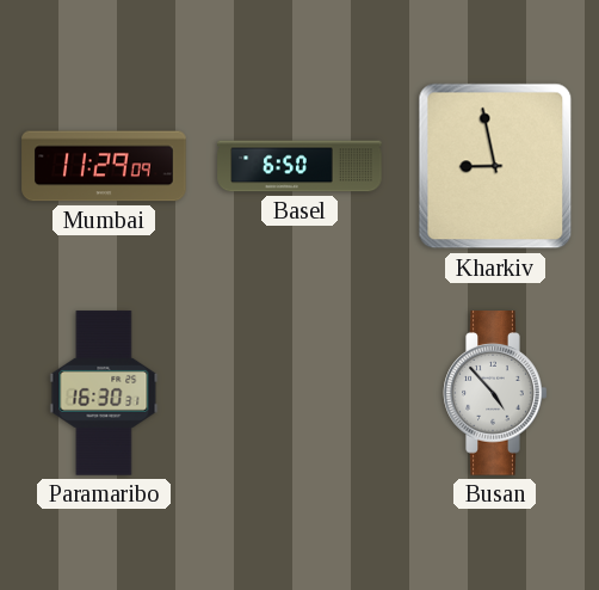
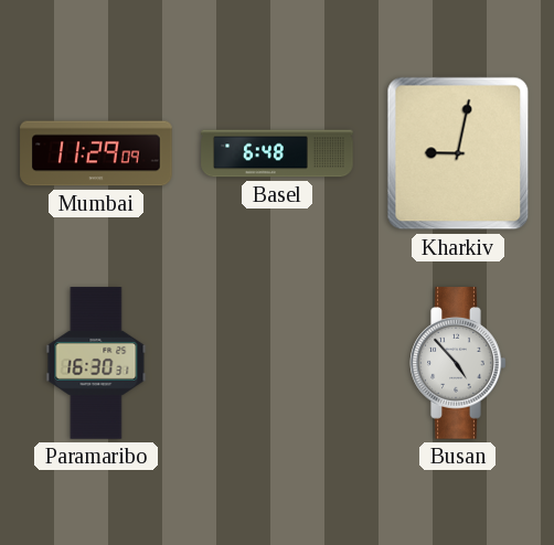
Basel: 6:50 -> 6:48
Kharkiv: 8:58 -> 9:02
